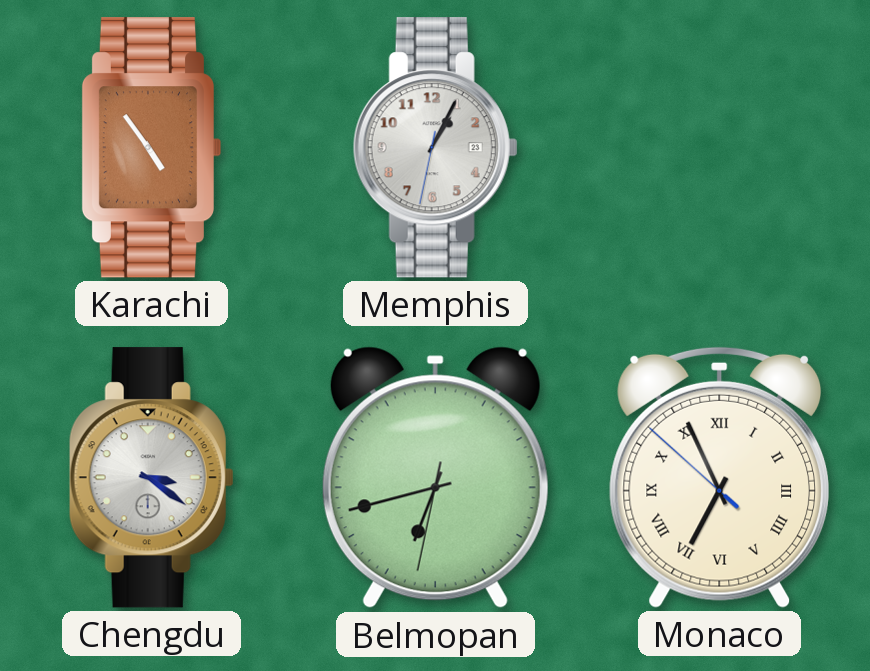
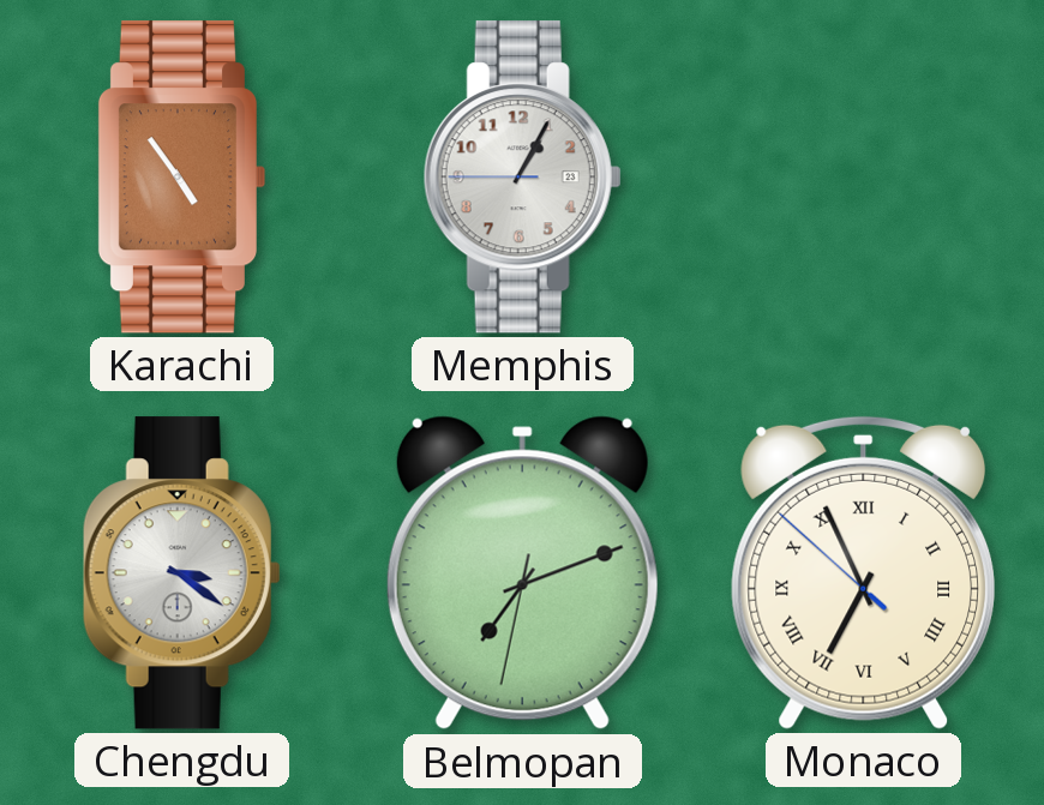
Memphis: 1:04:32 -> 1:04:45
Belmopan: 6:42 -> 7:11
